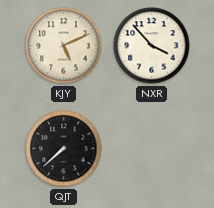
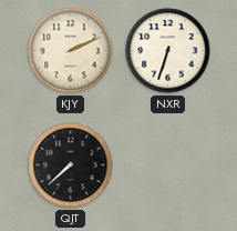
KJY: 5:11 -> 2:11
NXR: 3:53 -> 6:33
